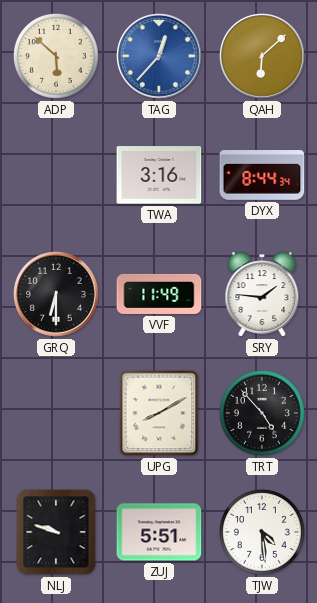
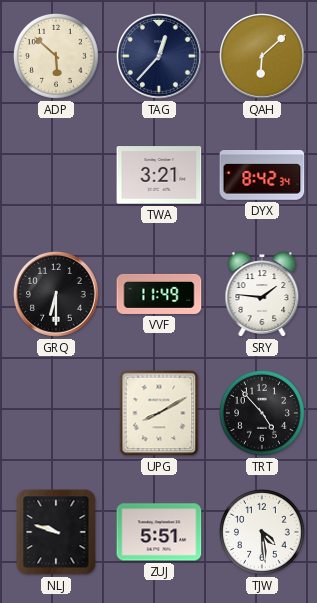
TAG dial: blue -> navy
TWA: 3:16 -> 3:21
DYX: 8:44 -> 8:42
